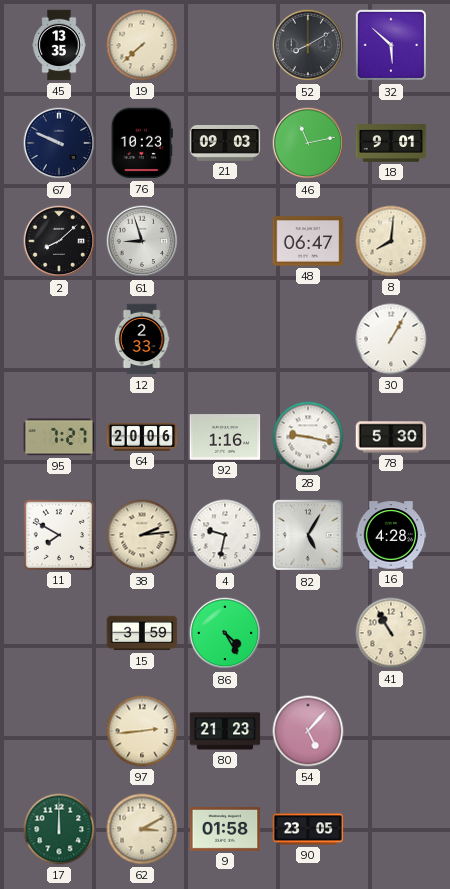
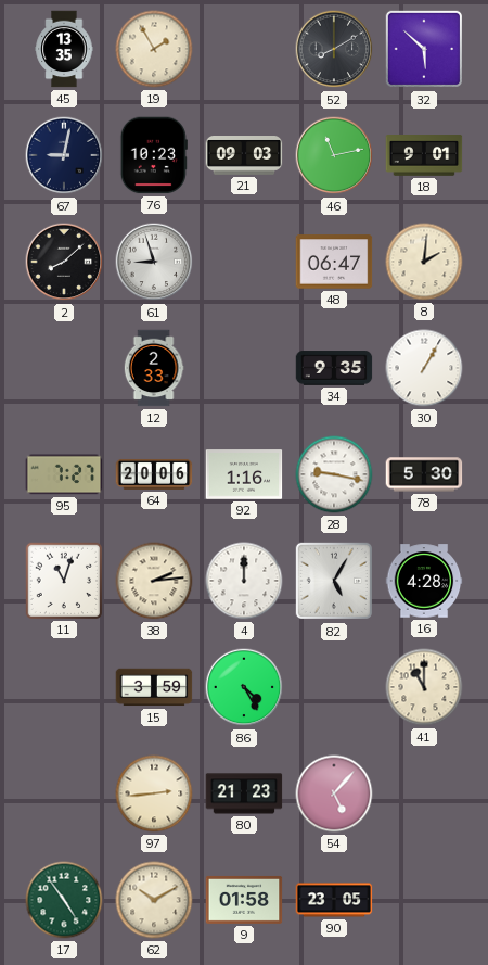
19: 7:38 -> 1:55
67: 9:49 -> 9:02
8: 8:01 -> 2:01
34: none -> 9:35
11: 7:50 -> 11:03
4: 9:32 -> 12:00
41: 10:55 -> 11:00
17: 12:00 -> 4:54
62: 3:10 -> 10:10
